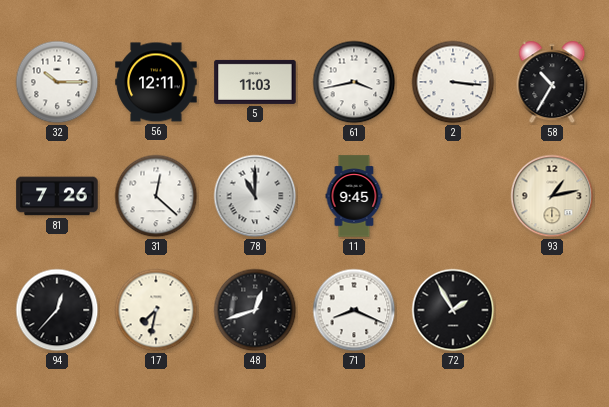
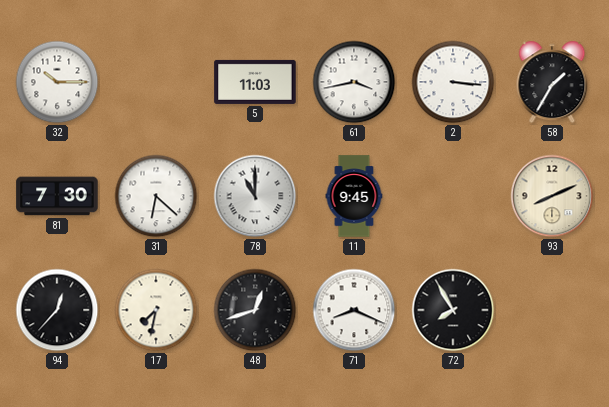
56: 12:11 -> none
58: 10:35 -> 1:35
81: 7:26 -> 7:30
31: 12:22 -> 6:22
93: 1:13 -> 8:11
72: 1:55 -> 7:55
